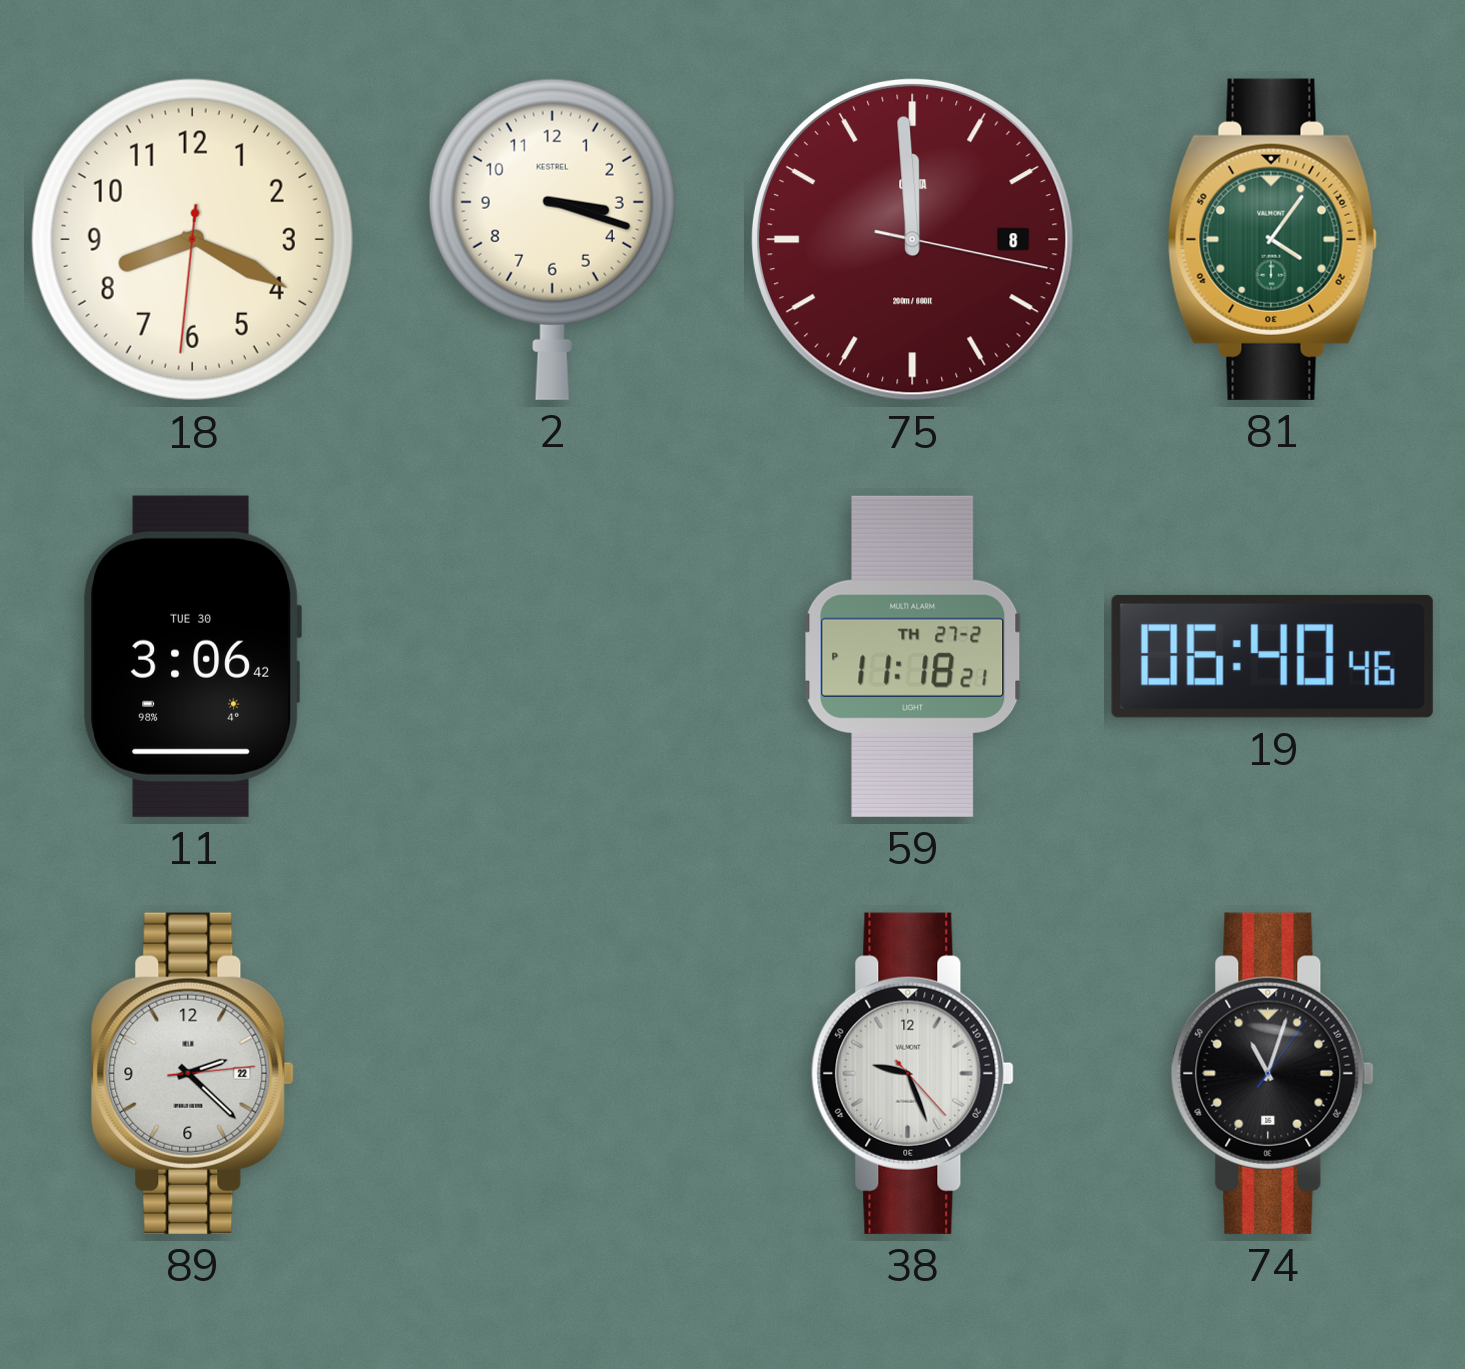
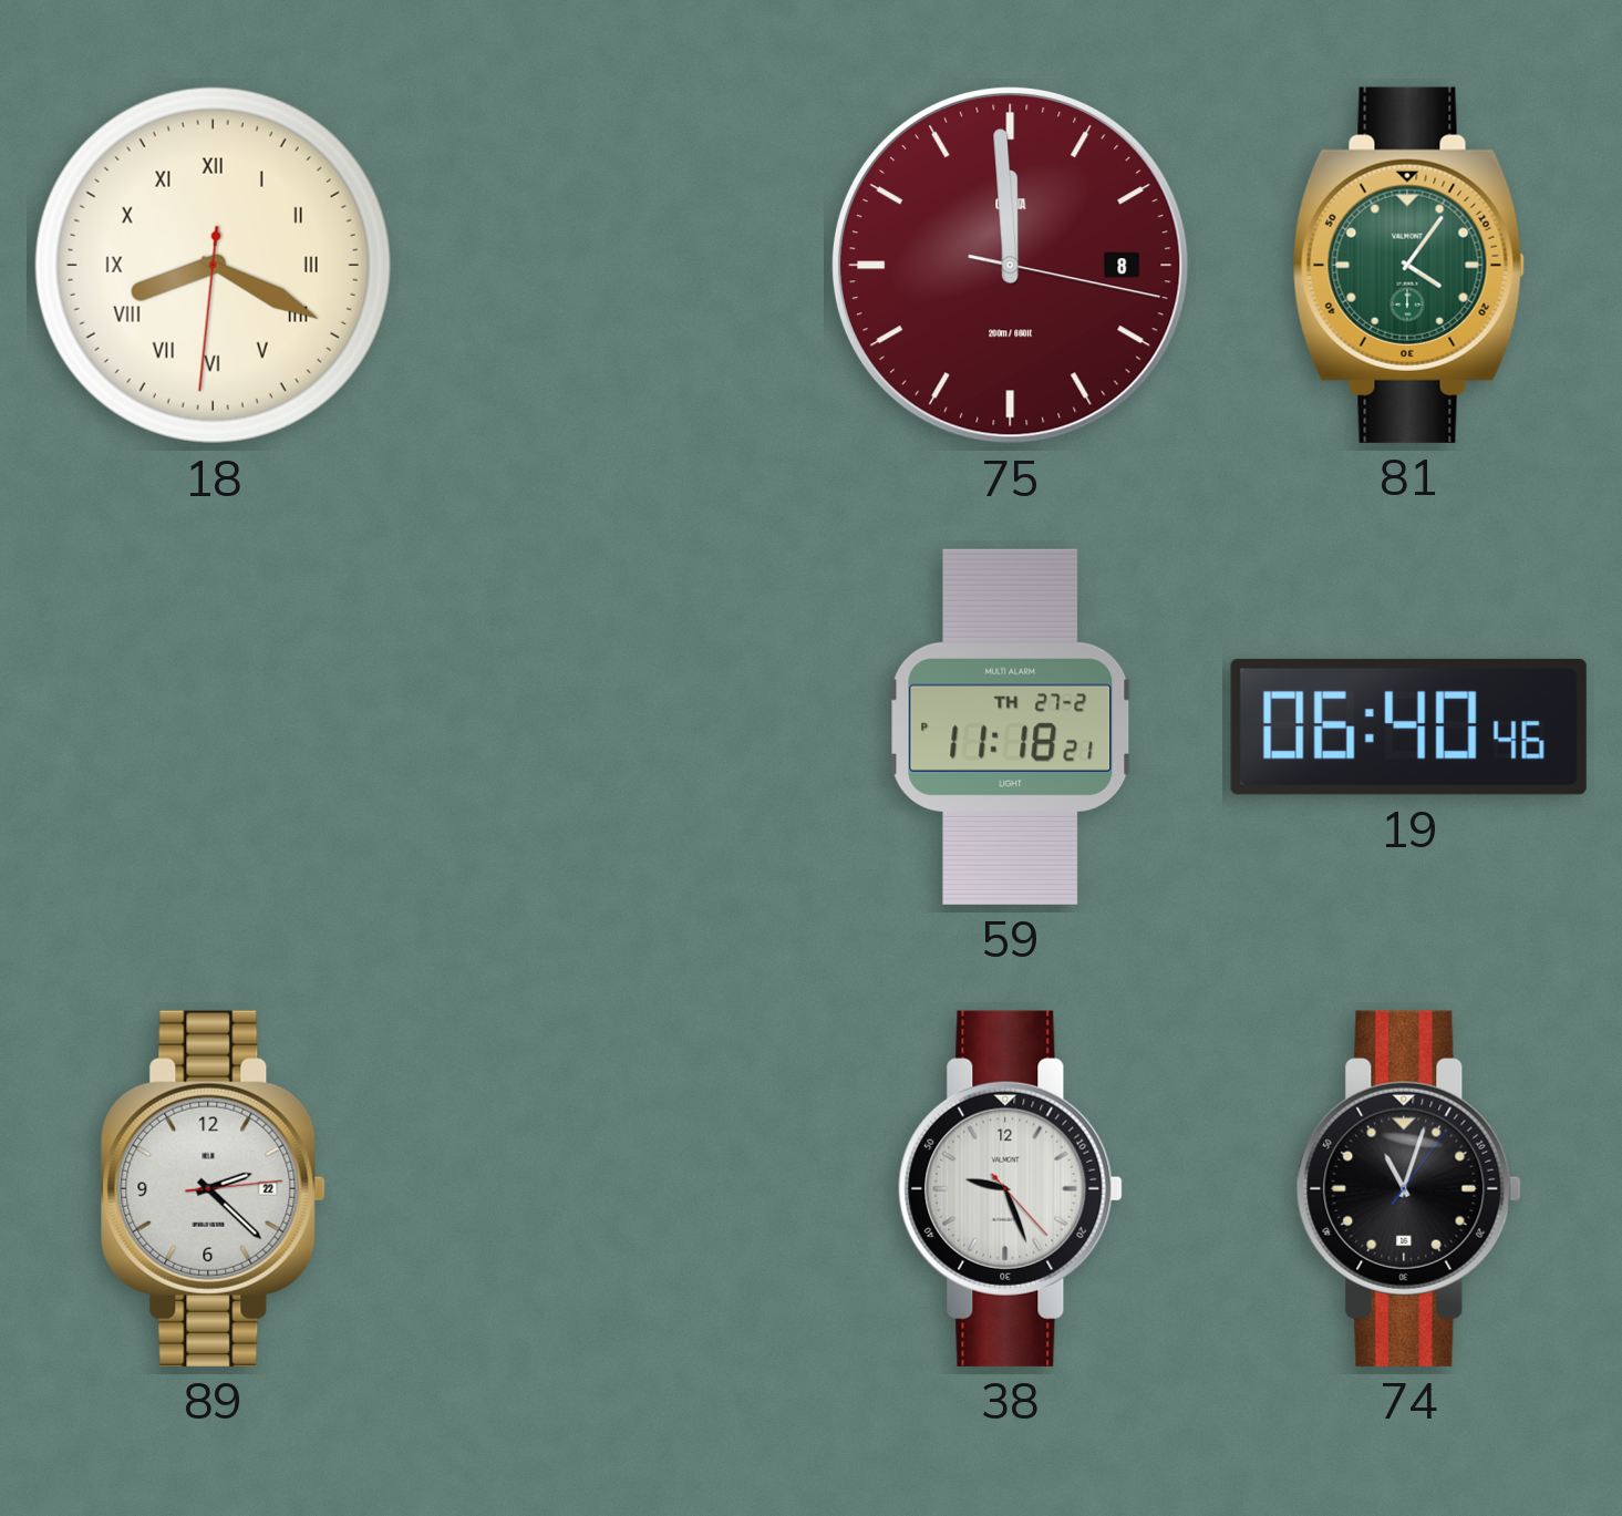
18 numerals: Arabic -> Roman
2: 3:18 -> none
11: 3:06 -> none
